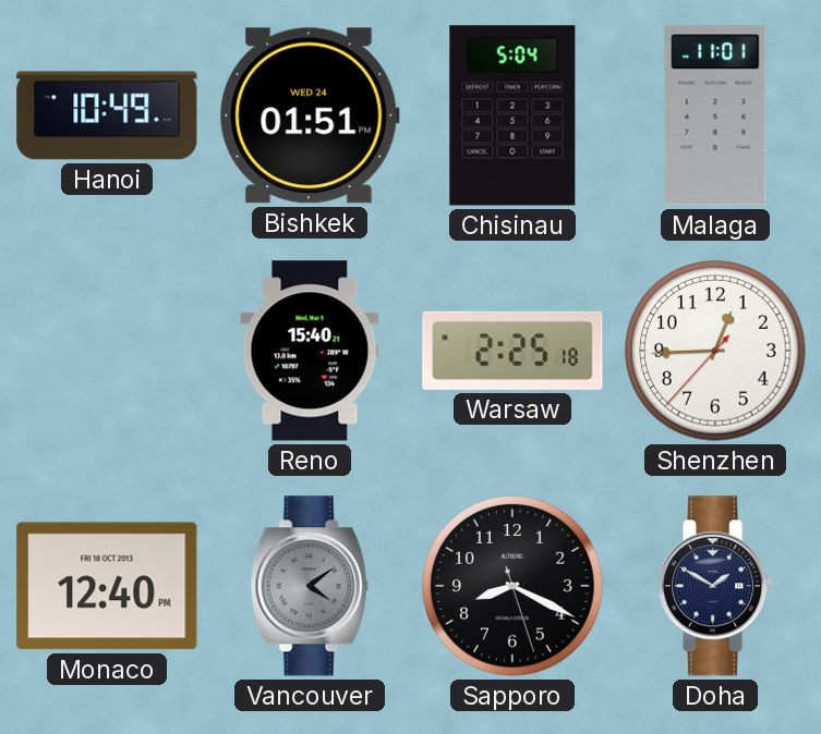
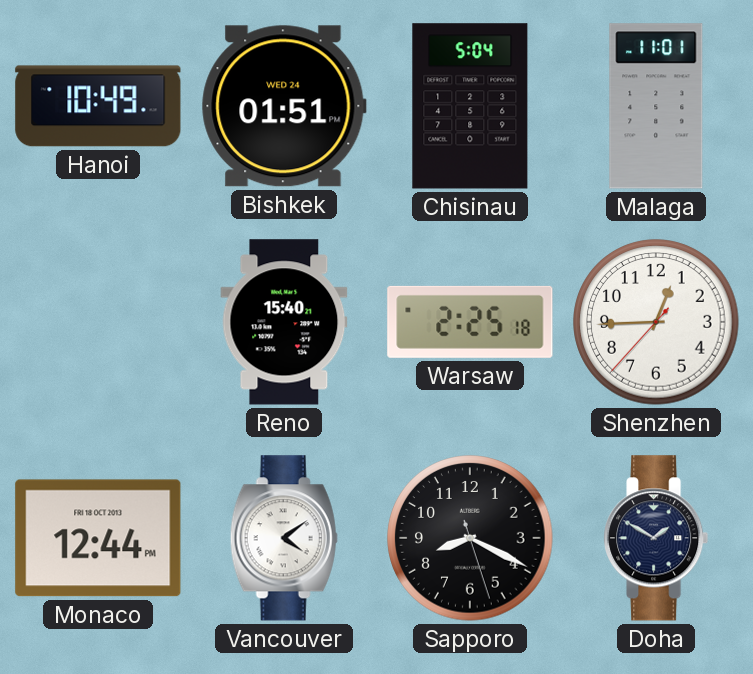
Monaco: 12:40 -> 12:44
Vancouver dial: grey -> white
